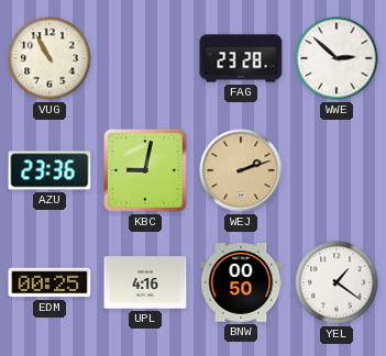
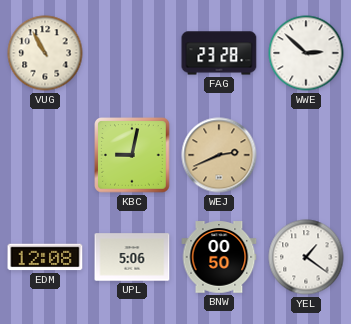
AZU: 23:36 -> none
WEJ: 2:12 -> 2:41
EDM: 00:25 -> 12:08
UPL: 4:16 -> 5:06
